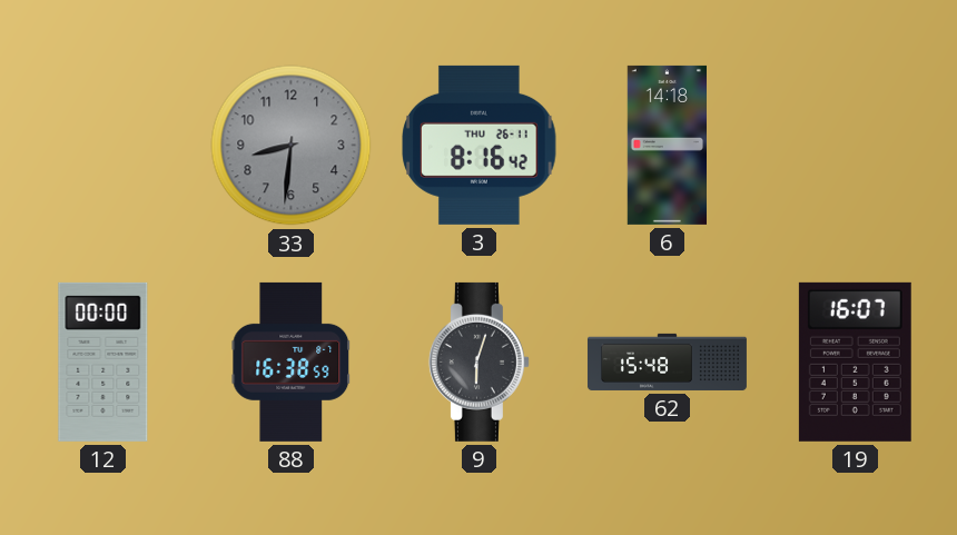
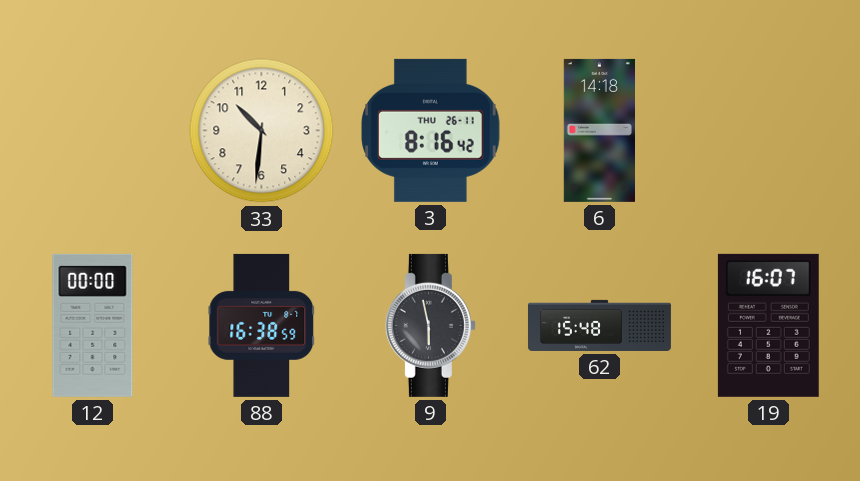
33: 8:31 -> 10:31
33 dial: grey -> cream
9: 6:03 -> 5:58
